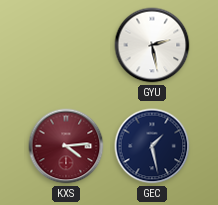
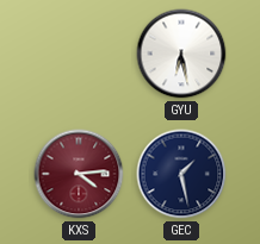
GYU: 2:28 -> 6:28
